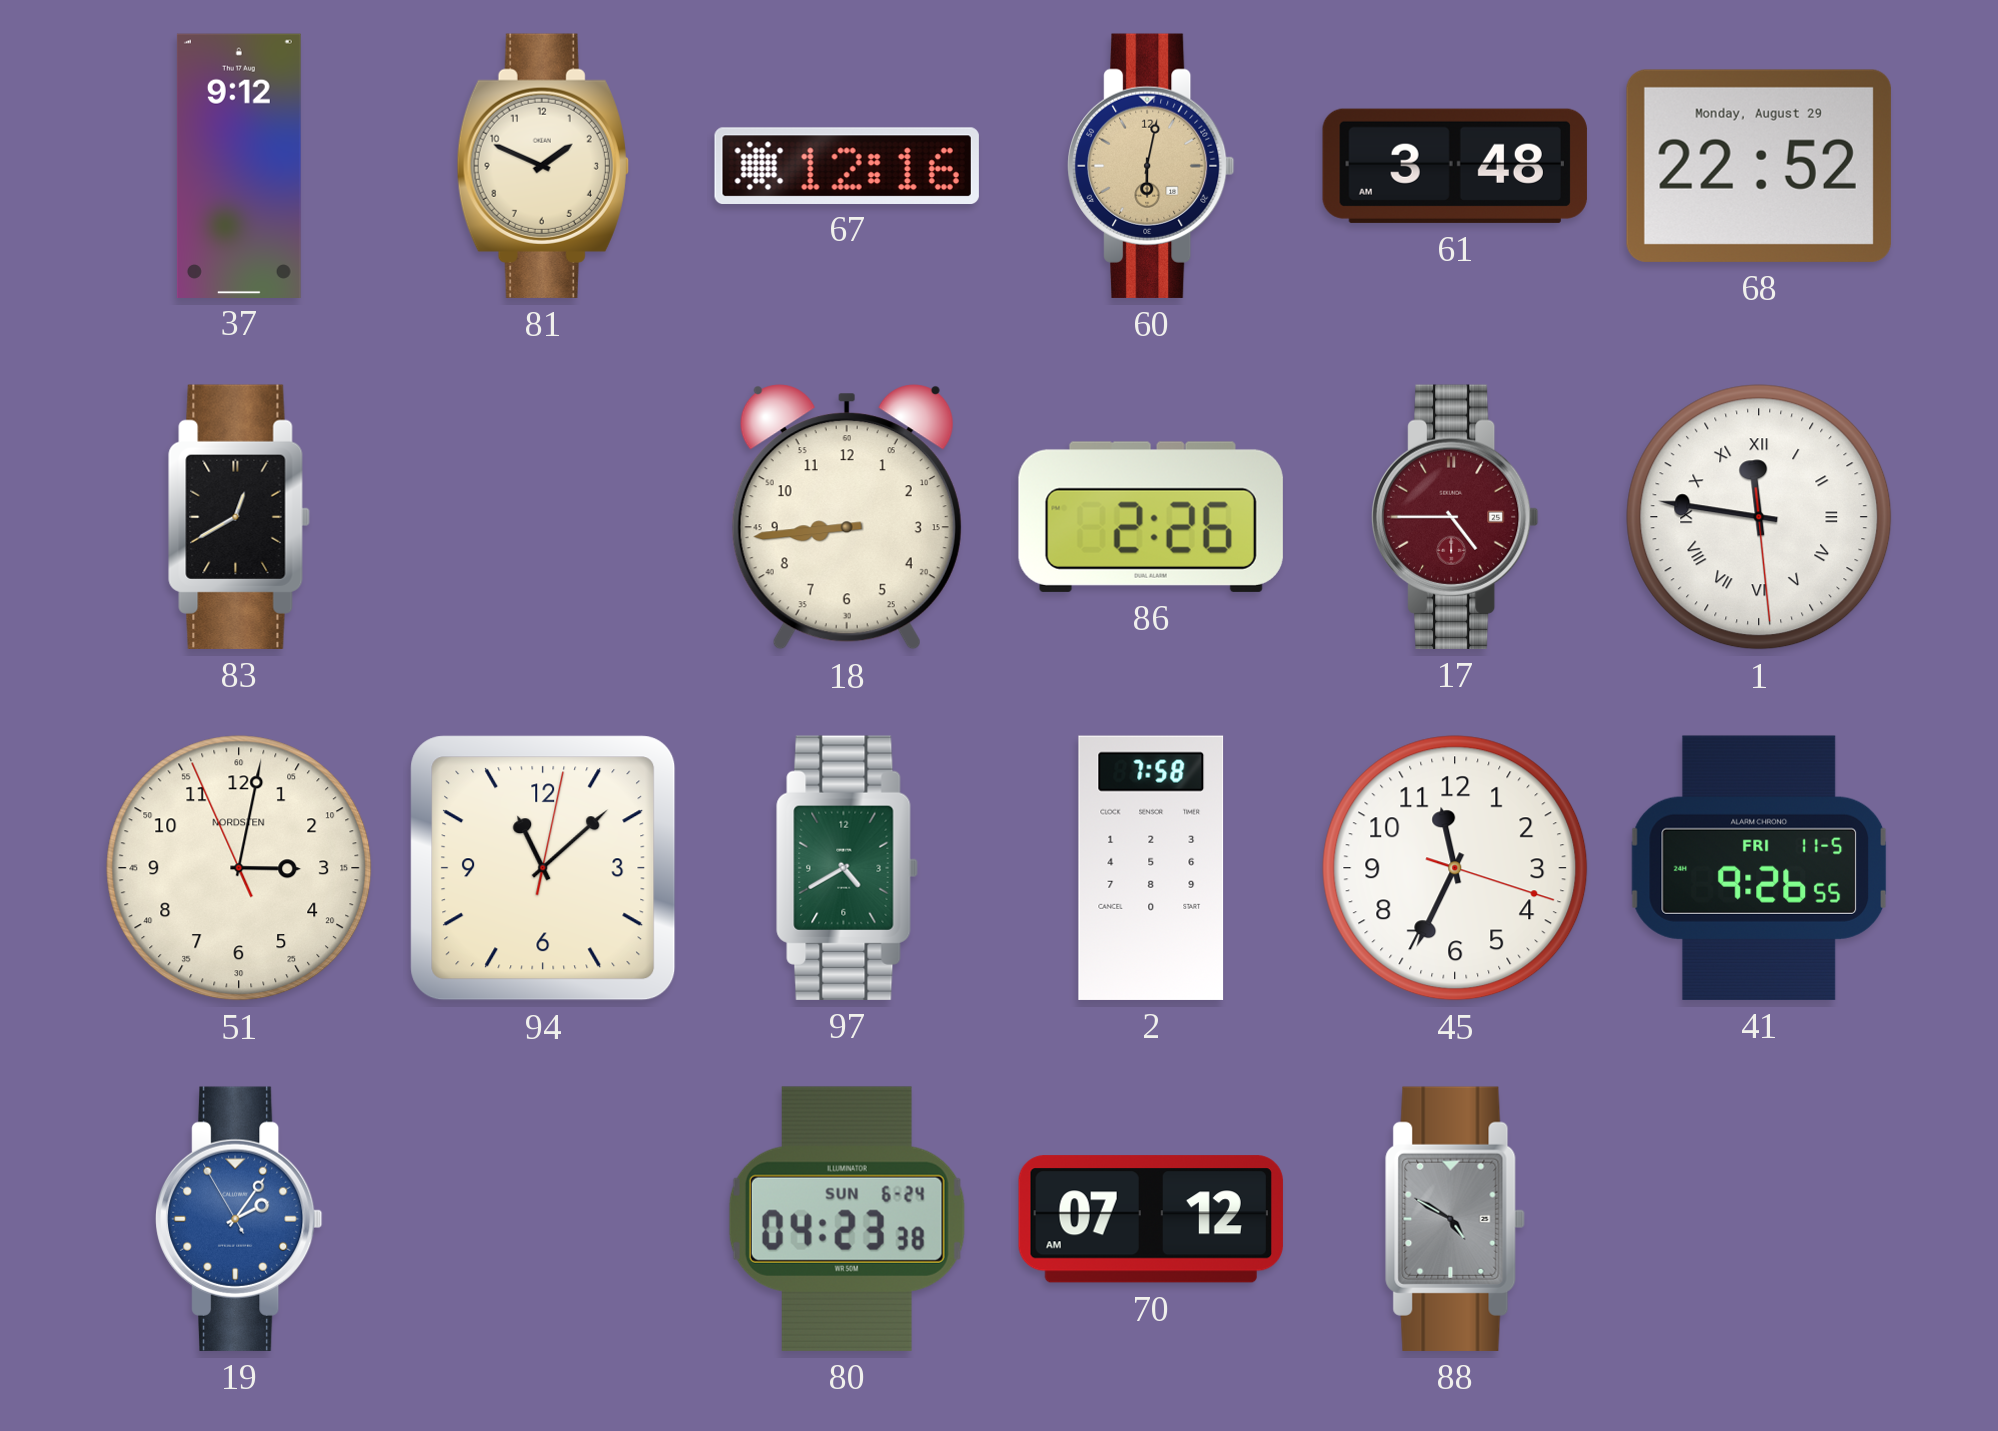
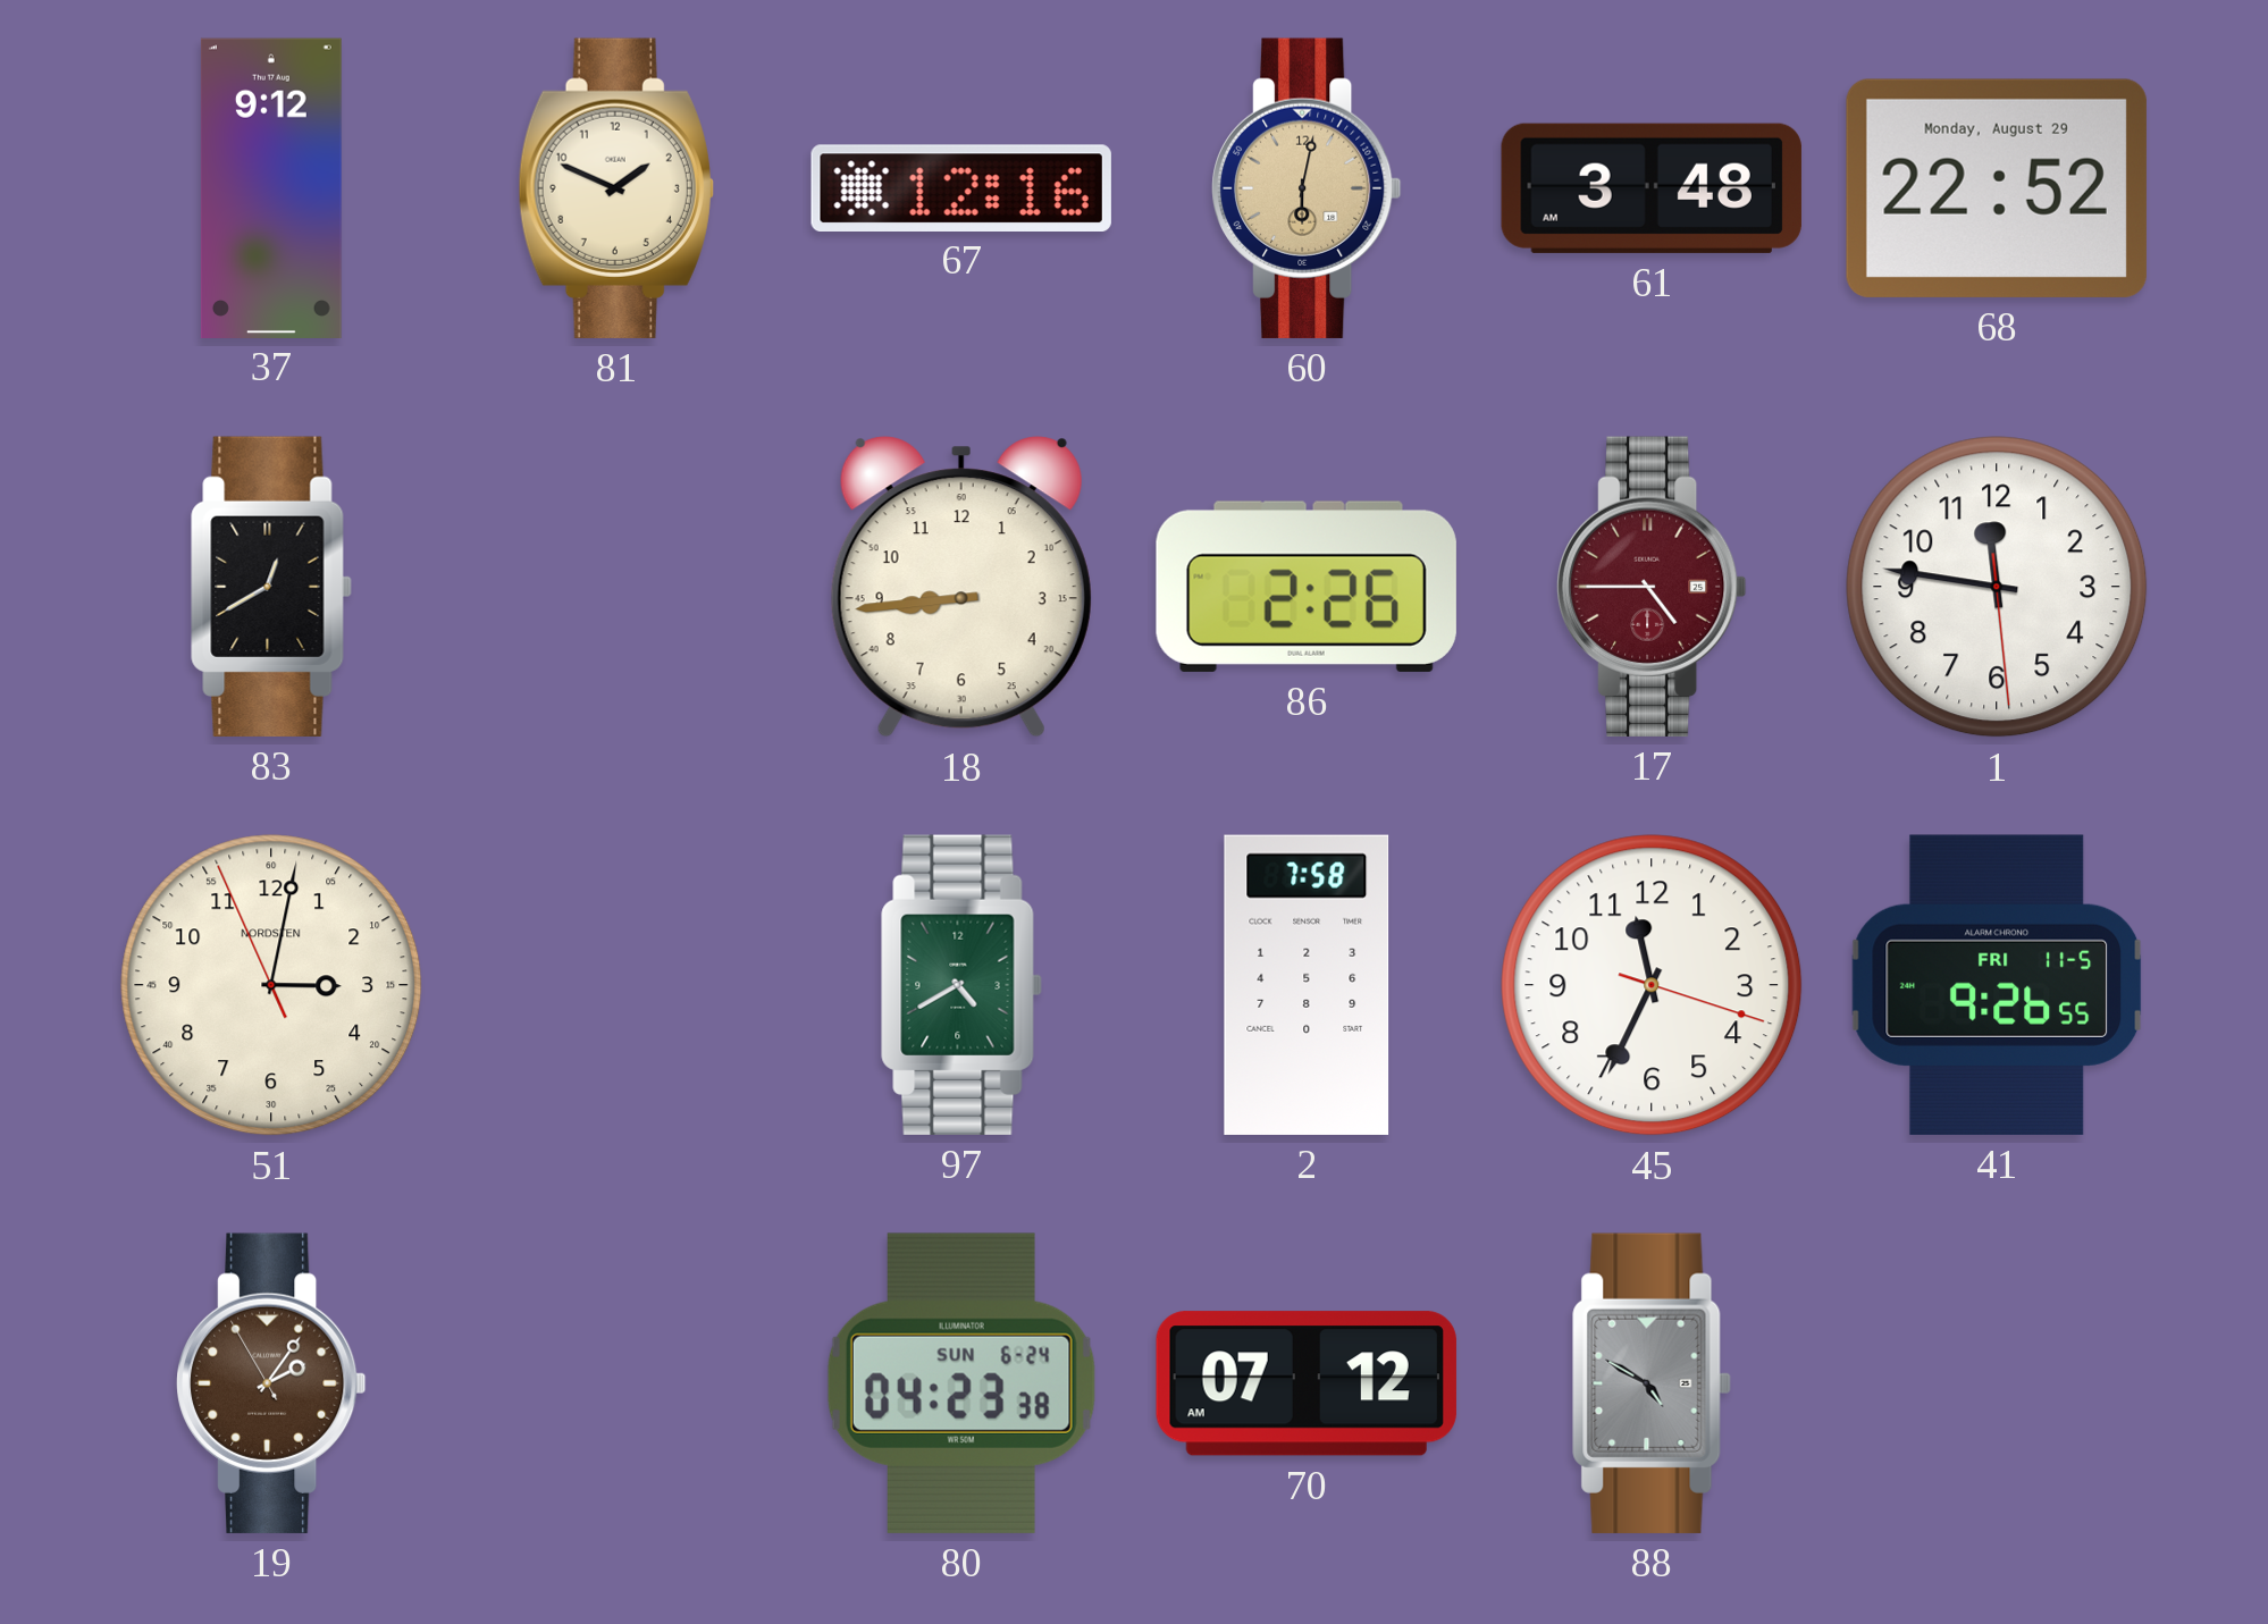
1 numerals: Roman -> Arabic
94: 11:08 -> none
19 dial: blue -> brown
